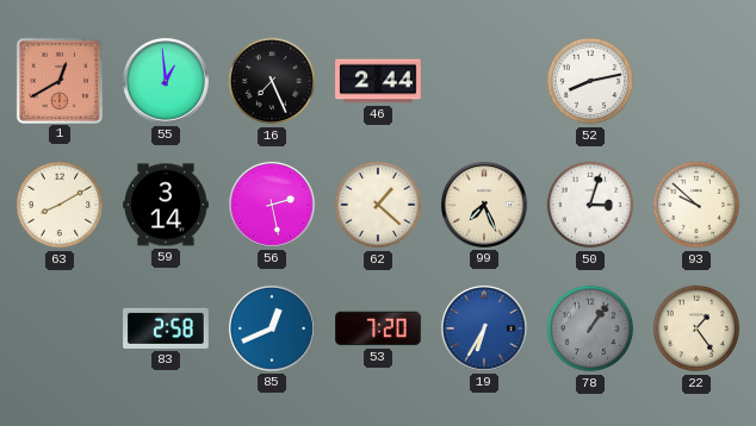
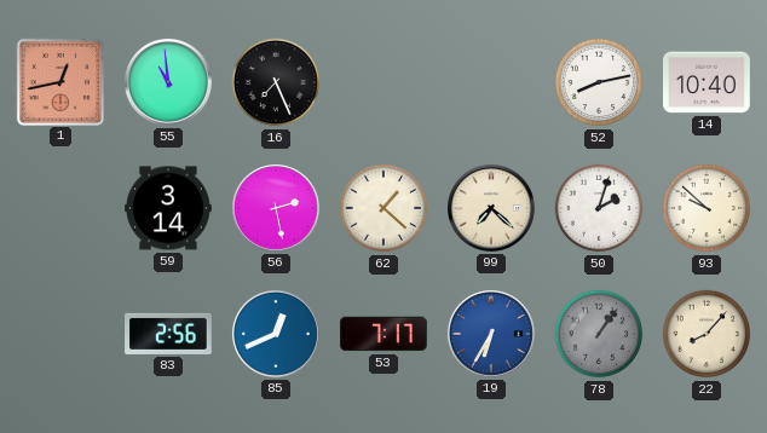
1: 12:40 -> 12:43
55: 12:59 -> 10:59
46: 2:44 -> none
14: none -> 10:40
63: 8:10 -> none
99: 7:26 -> 7:22
50: 3:03 -> 2:03
83: 2:58 -> 2:56
53: 7:20 -> 7:17
22: 1:24 -> 8:07
